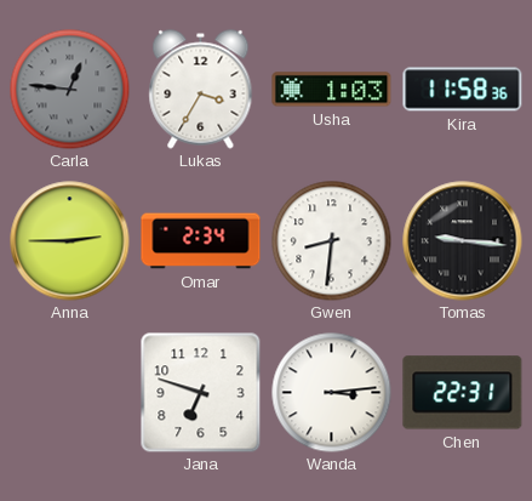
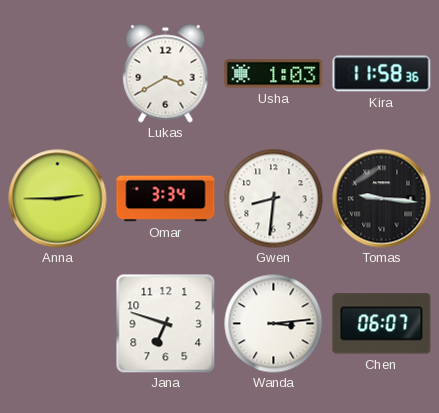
Carla: 12:46 -> none
Lukas: 3:35 -> 3:40
Omar: 2:34 -> 3:34
Chen: 22:31 -> 06:07
